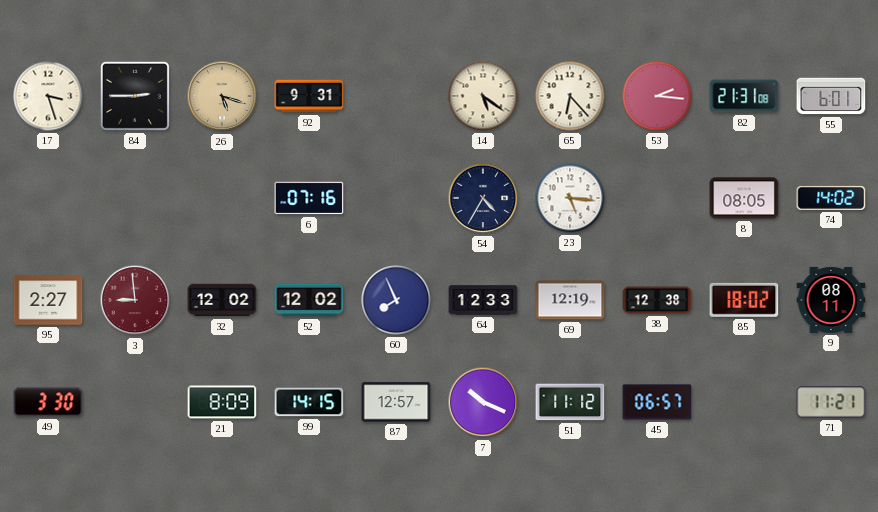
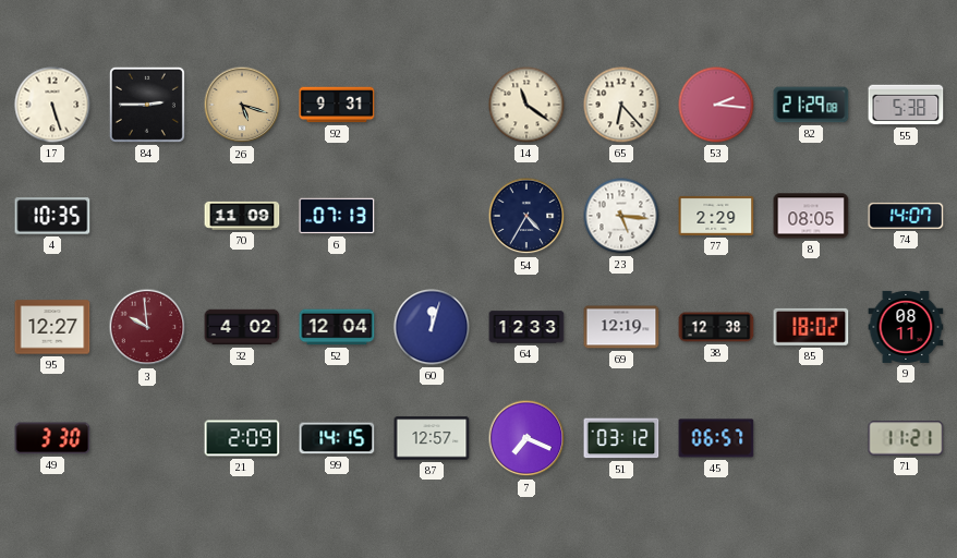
17: 3:27 -> 5:27
14: 5:21 -> 11:21
82: 21:31 -> 21:29
55: 6:01 -> 5:38
4: none -> 10:35
70: none -> 11:09
6: 07:16 -> 07:13
77: none -> 2:29
74: 14:02 -> 14:07
95: 2:27 -> 12:27
3: 8:59 -> 9:59
32: 12:02 -> 4:02
52: 12:02 -> 12:04
60: 7:56 -> 12:03
21: 8:09 -> 2:09
7: 10:19 -> 7:19
51: 11:12 -> 03:12
